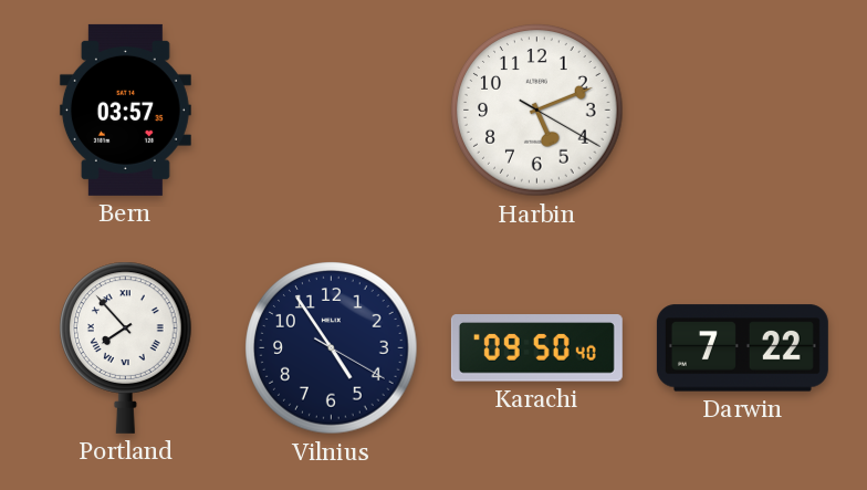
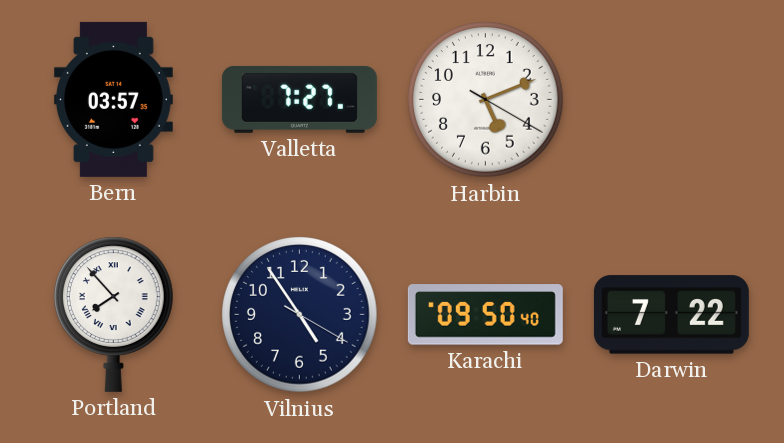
Valletta: none -> 7:27
